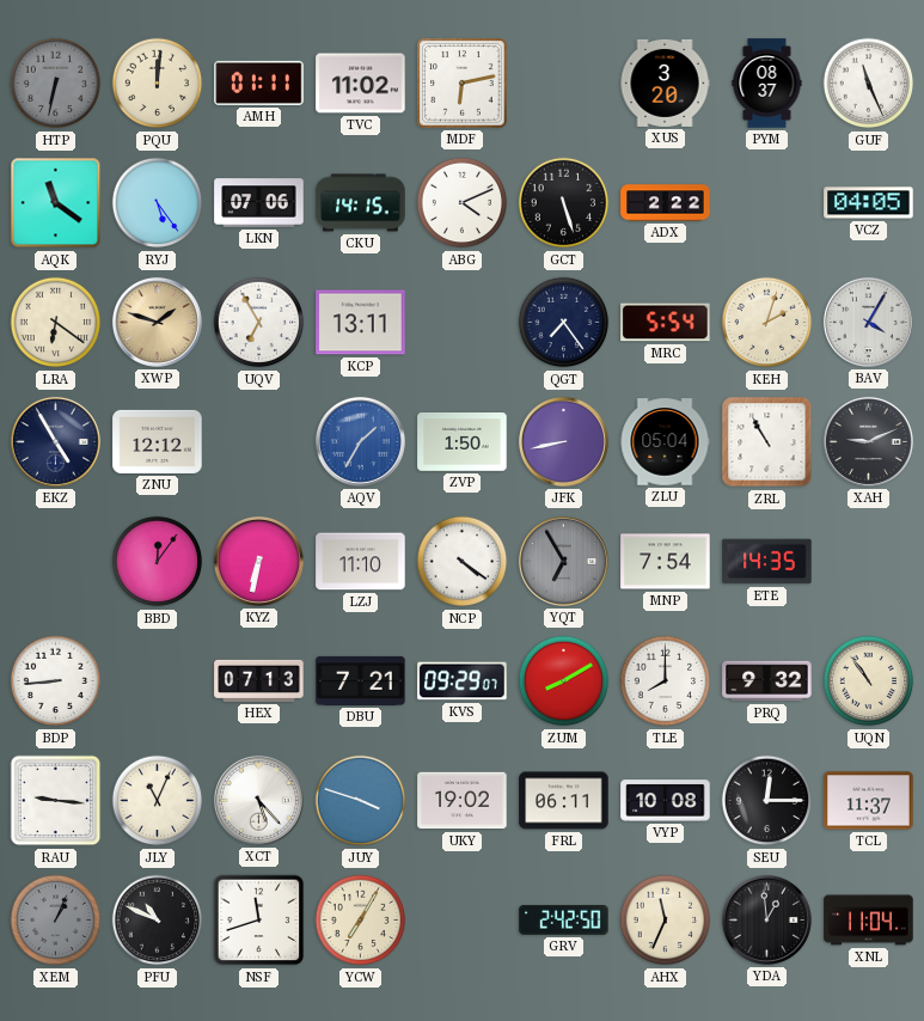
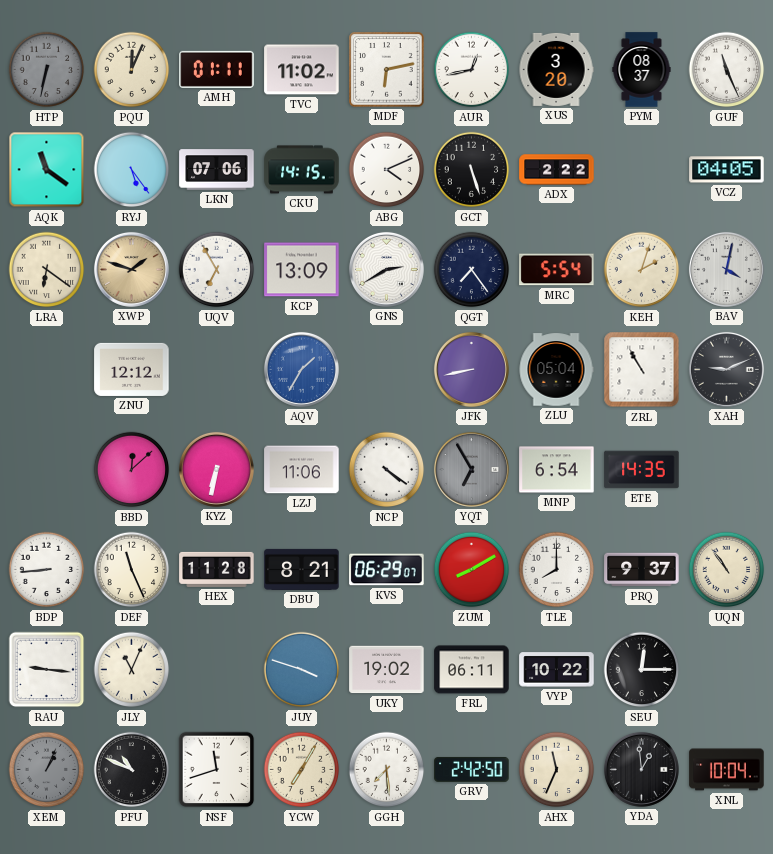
PQU: 12:01 -> 12:04
AUR: none -> 12:43
KCP: 13:11 -> 13:09
GNS: none -> 2:40
BAV: 4:05 -> 4:02
EKZ: 4:55 -> none
ZVP: 1:50 -> none
BBD: 12:06 -> 12:08
LZJ: 11:10 -> 11:06
MNP: 7:54 -> 6:54
DEF: none -> 11:26
HEX: 07:13 -> 11:28
DBU: 7:21 -> 8:21
KVS: 09:29 -> 06:29
PRQ: 9:32 -> 9:37
XCT: 5:23 -> none
VYP: 10:08 -> 10:22
TCL: 11:37 -> none
GGH: none -> 7:29
XNL: 11:04 -> 10:04
